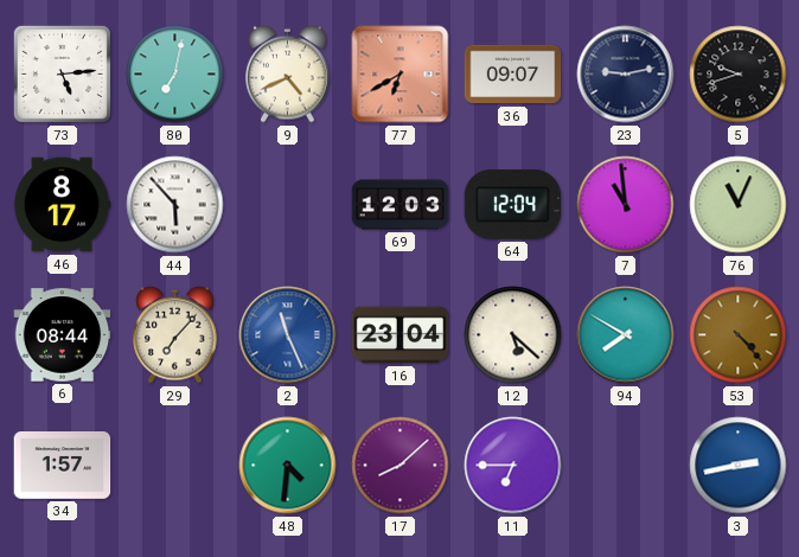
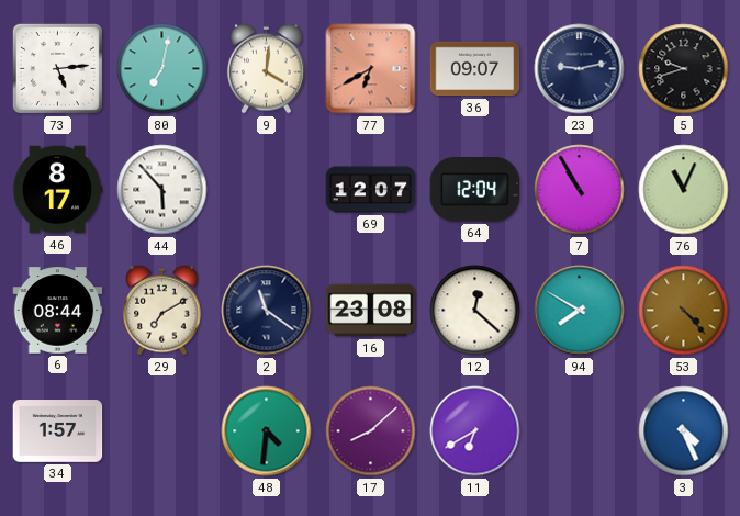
9: 4:41 -> 4:01
69: 12:03 -> 12:07
7: 10:59 -> 10:55
29: 7:07 -> 7:10
2: 11:26 -> 11:21
2 dial: blue -> navy
16: 23:04 -> 23:08
12: 5:22 -> 12:22
11: 6:45 -> 6:40
3: 2:43 -> 4:26
